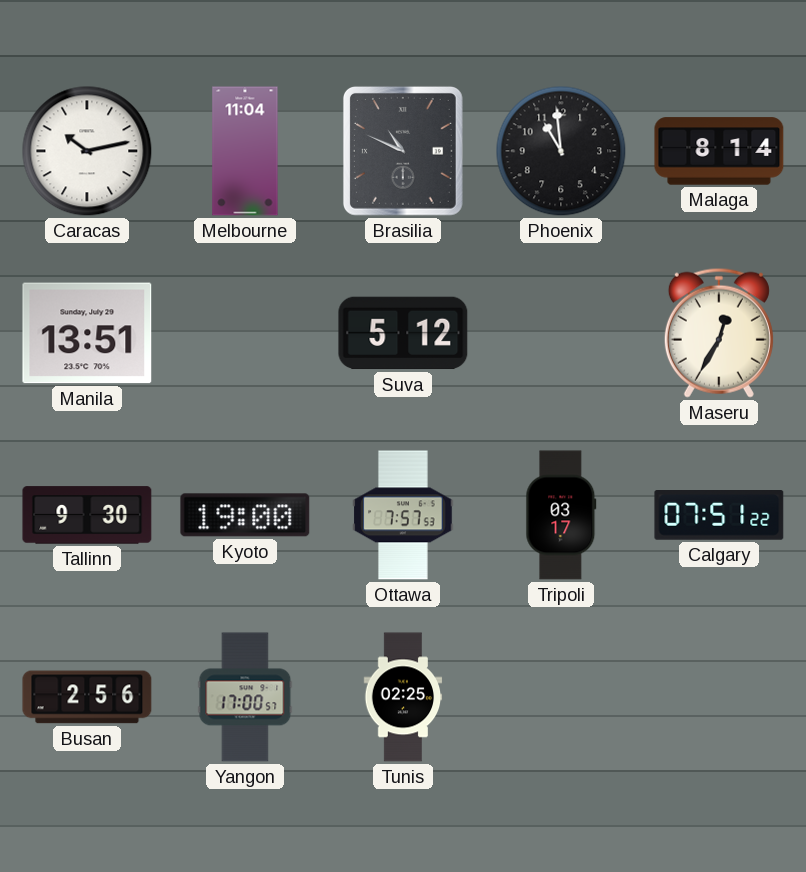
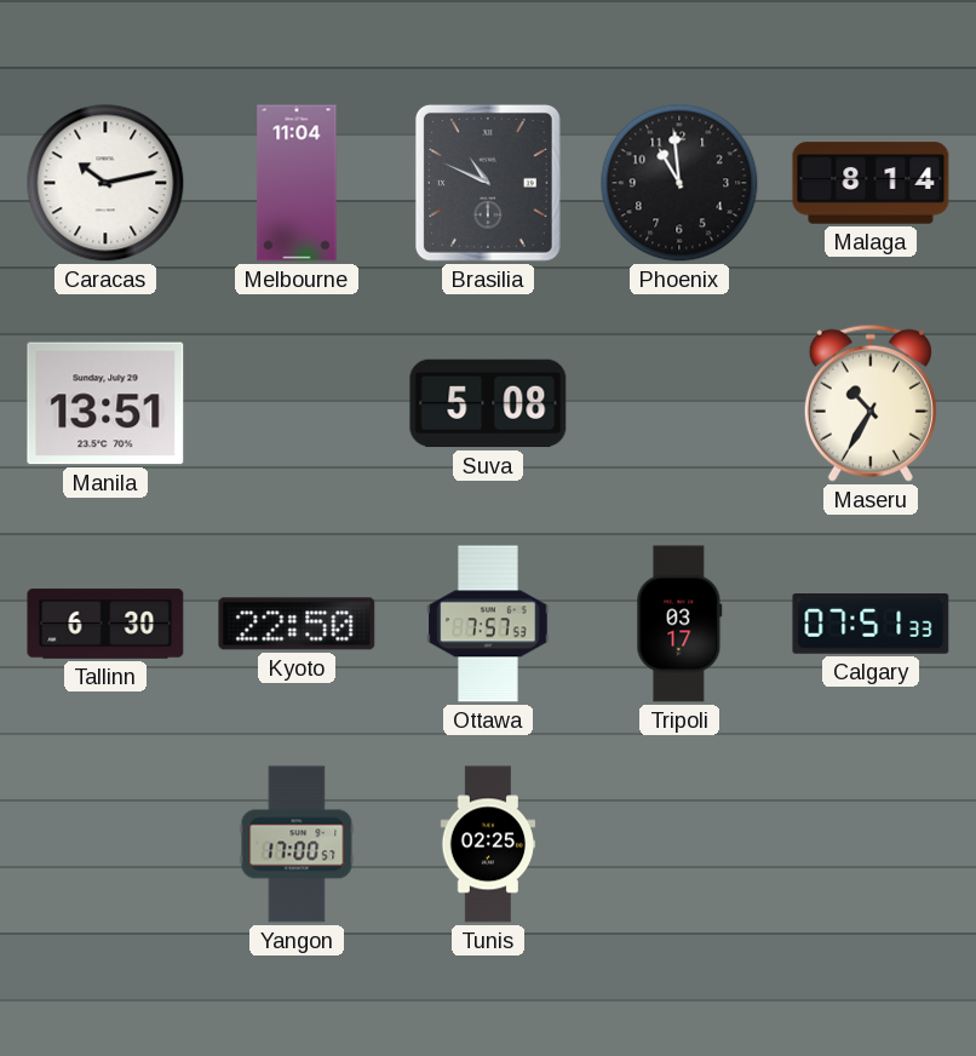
Suva: 5:12 -> 5:08
Maseru: 12:35 -> 10:35
Tallinn: 9:30 -> 6:30
Kyoto: 19:00 -> 22:50
Calgary: 07:51:22 -> 07:51:33
Busan: 2:56 -> none
